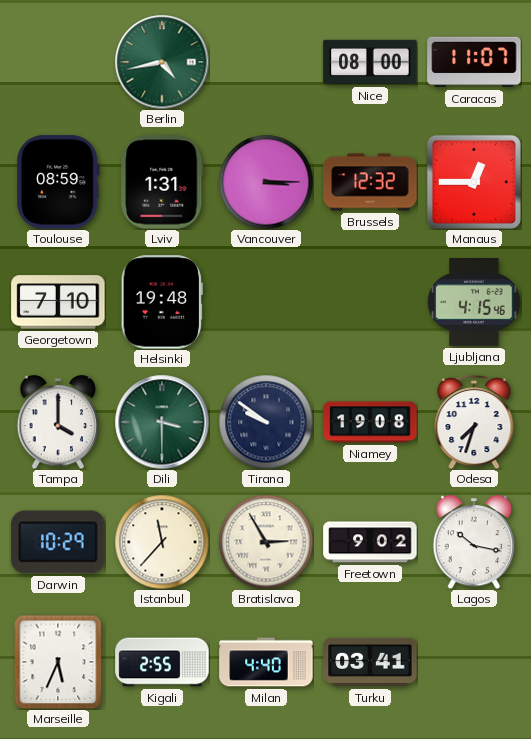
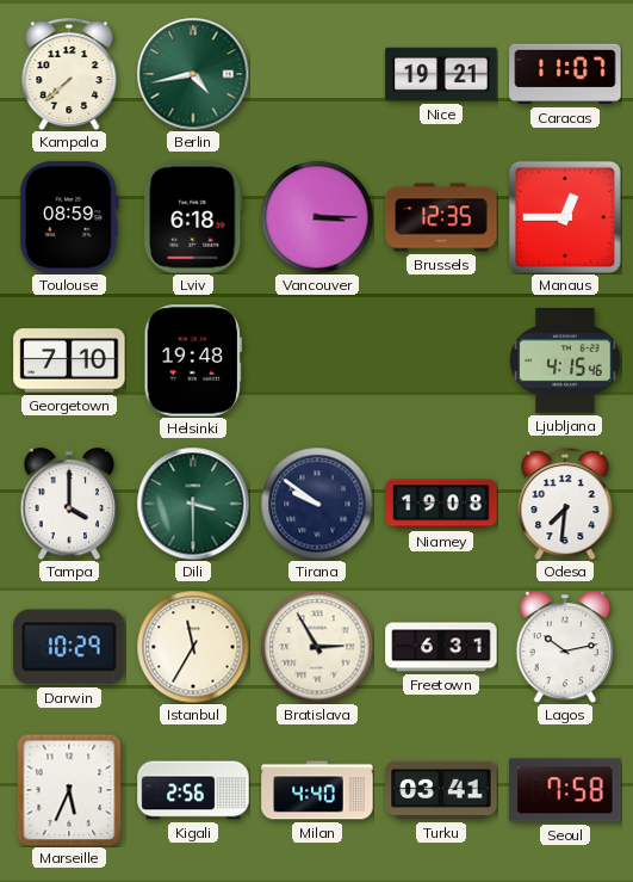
Kampala: none -> 7:38
Nice: 08:00 -> 19:21
Lviv: 1:31 -> 6:18
Brussels: 12:32 -> 12:35
Odesa: 7:33 -> 7:31
Istanbul: 11:37 -> 11:35
Freetown: 9:02 -> 6:31
Lagos: 10:17 -> 10:13
Kigali: 2:55 -> 2:56
Seoul: none -> 7:58
